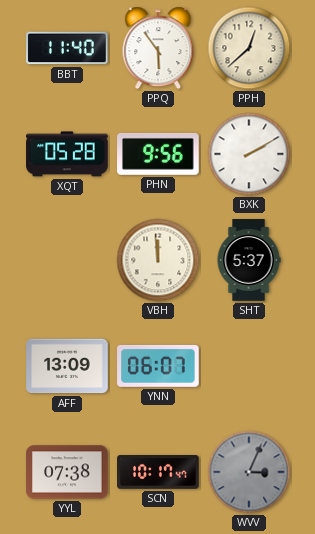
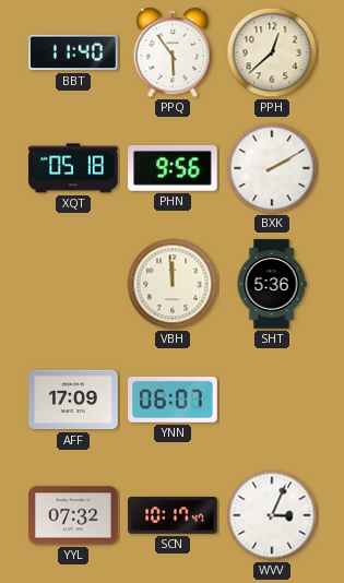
XQT: 05:28 -> 05:18
SHT: 5:37 -> 5:36
AFF: 13:09 -> 17:09
YYL: 07:38 -> 07:32
WVV dial: grey -> white
